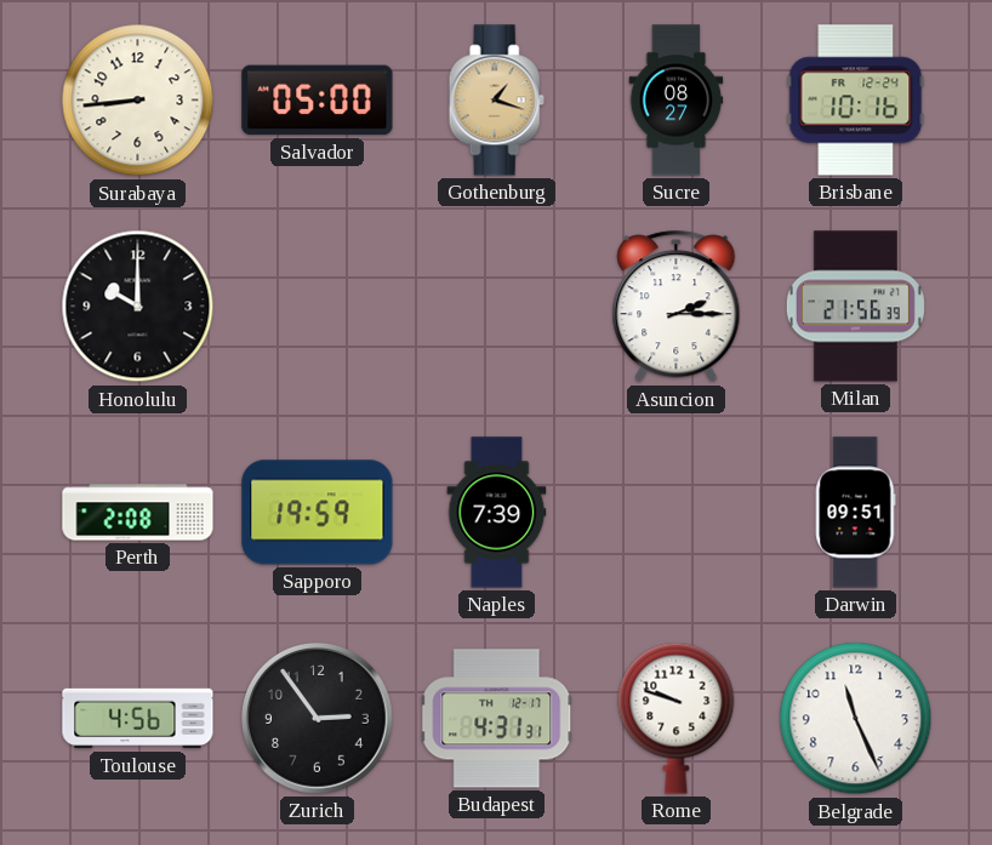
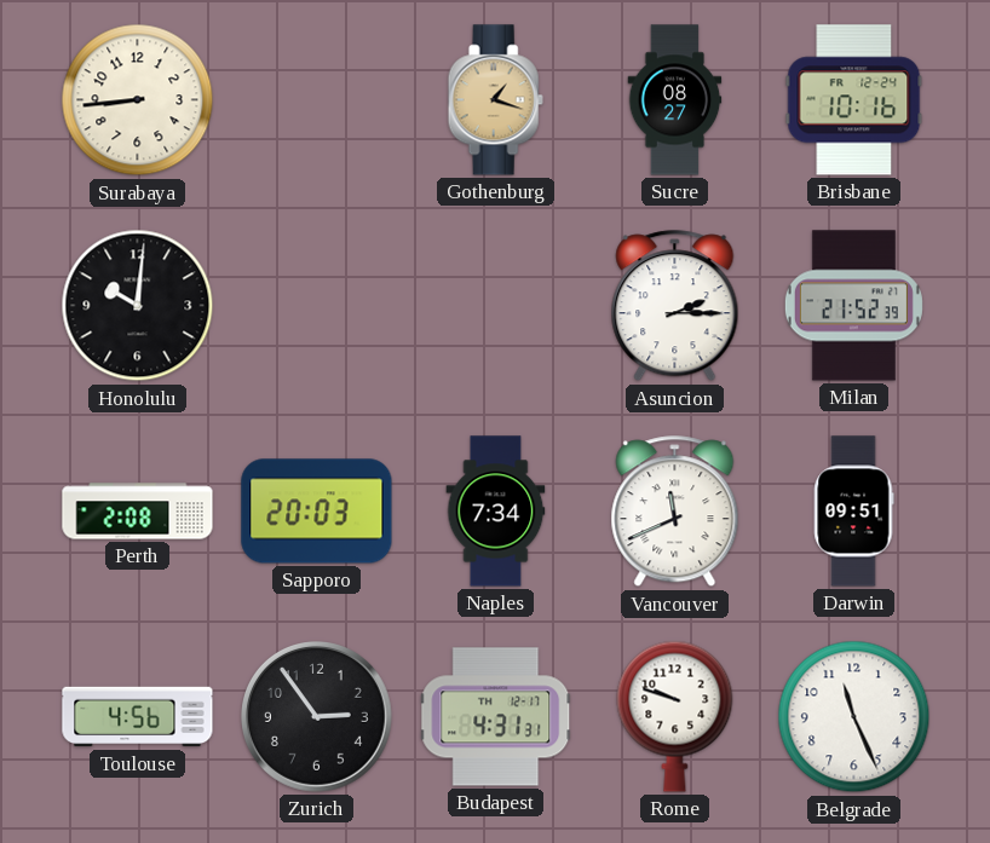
Salvador: 05:00 -> none
Honolulu: 10:00 -> 10:01
Milan: 21:56 -> 21:52
Sapporo: 19:59 -> 20:03
Naples: 7:39 -> 7:34
Vancouver: none -> 11:41
